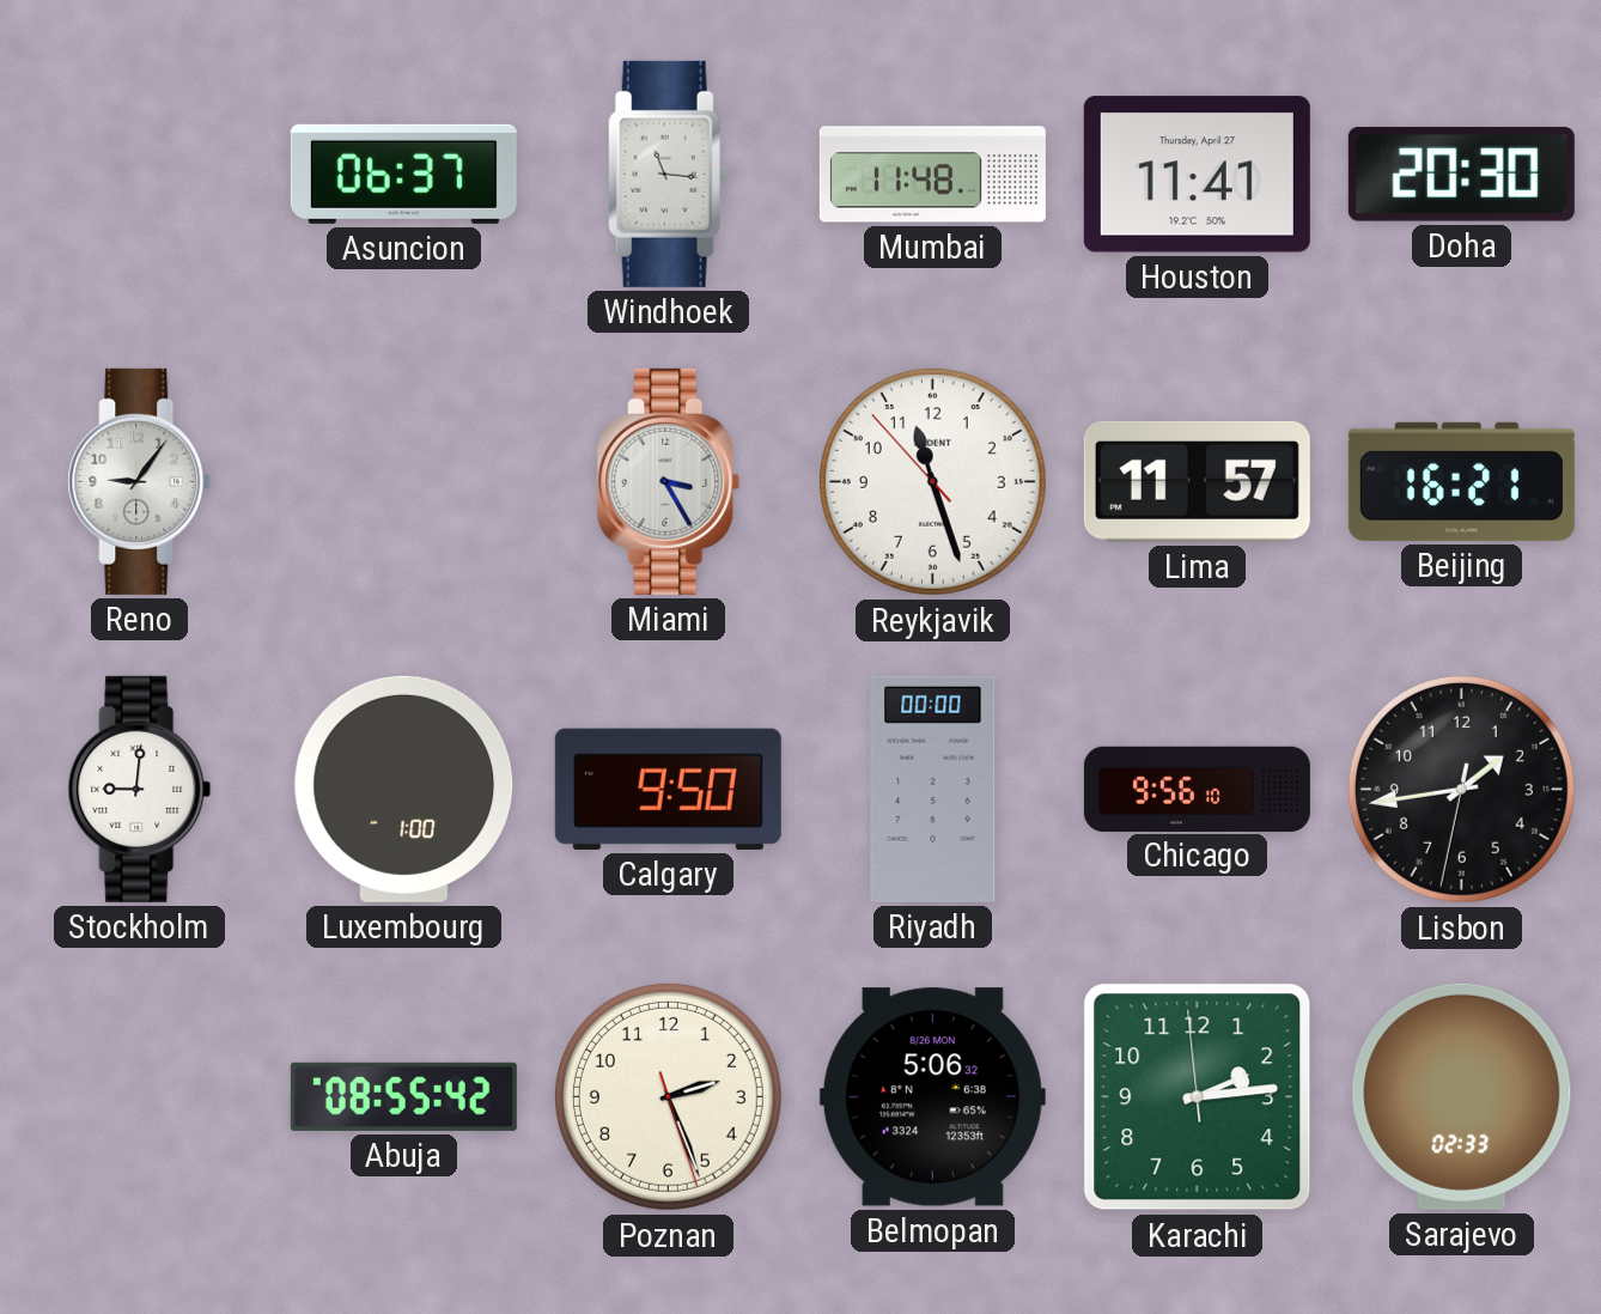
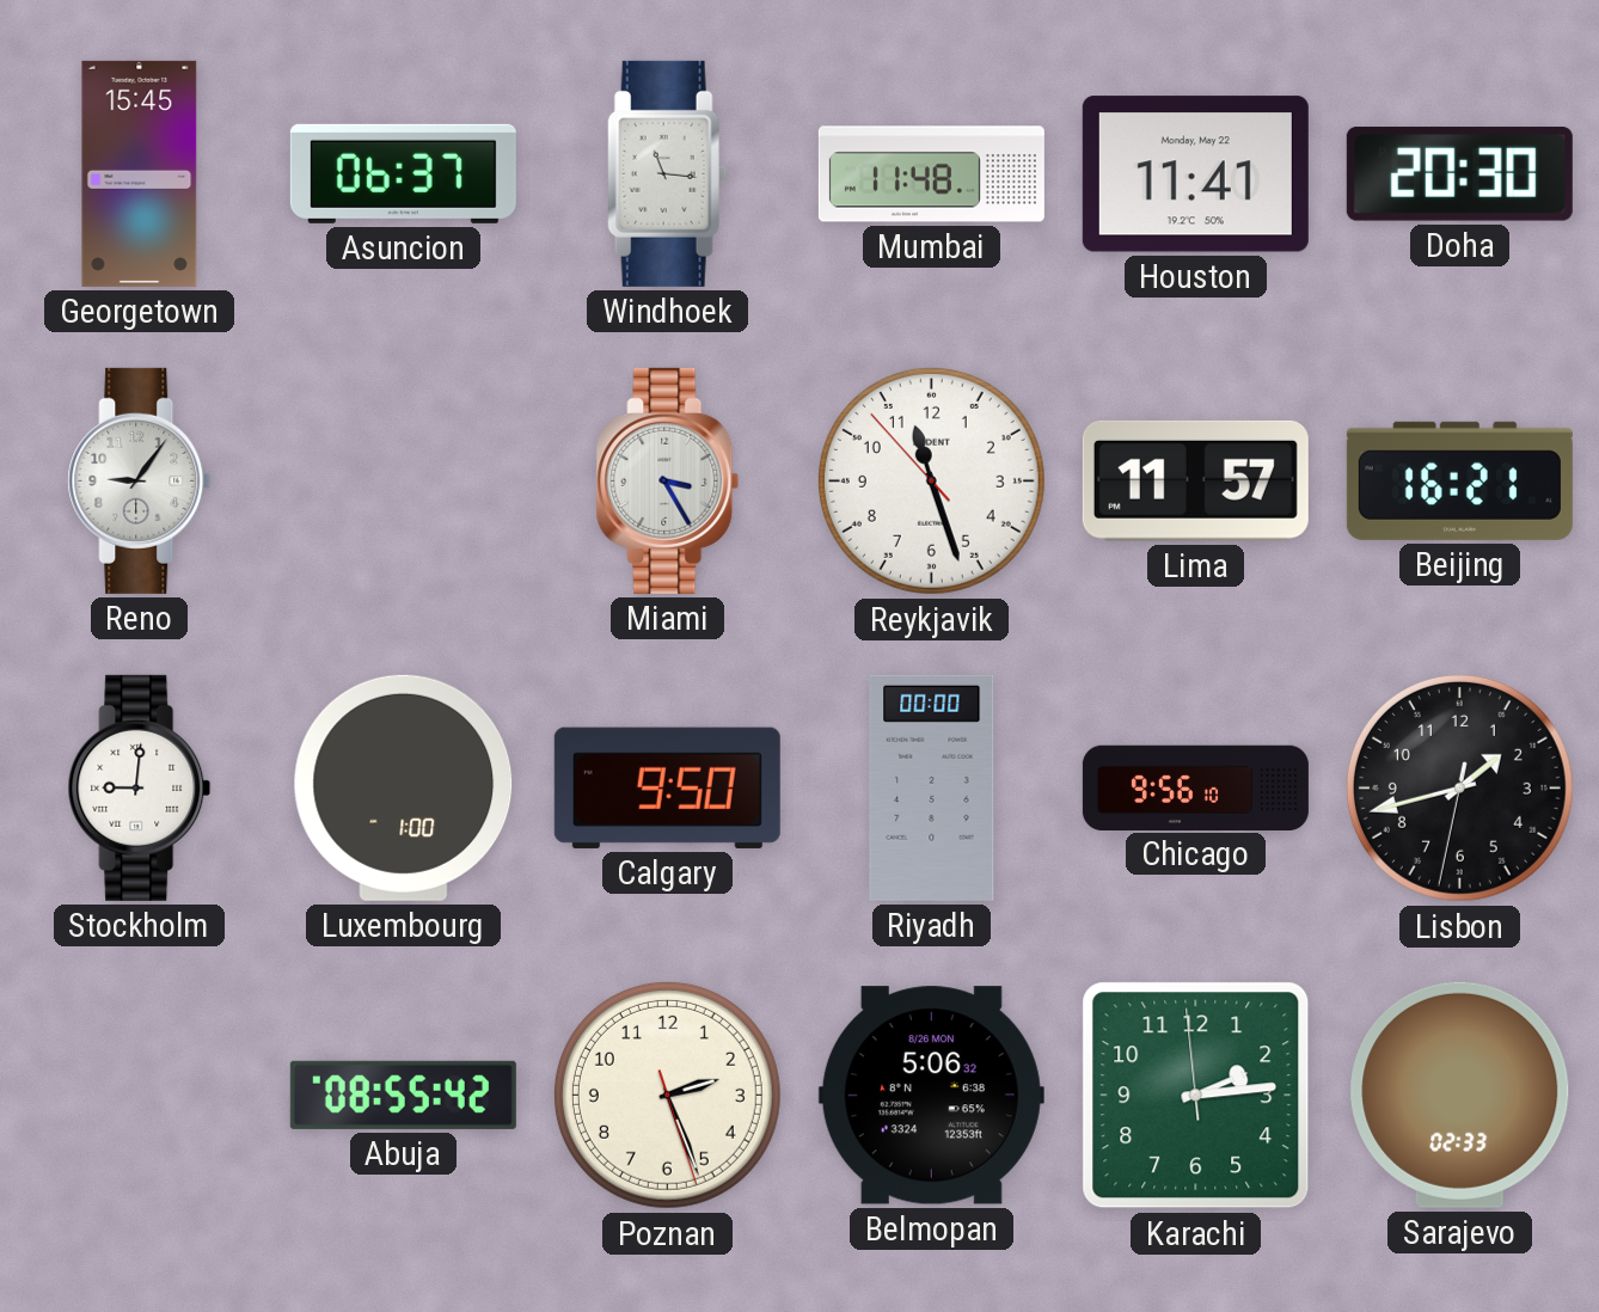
Georgetown: none -> 15:45
Houston date: Thursday, April 27 -> Monday, May 22
Lisbon: 1:43 -> 1:42
